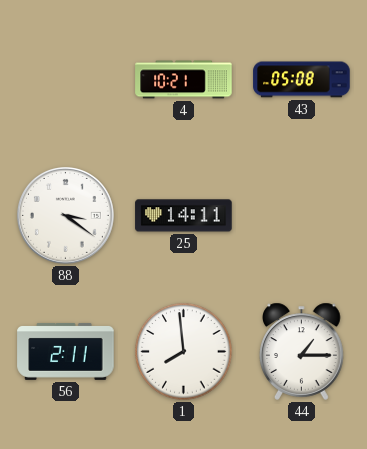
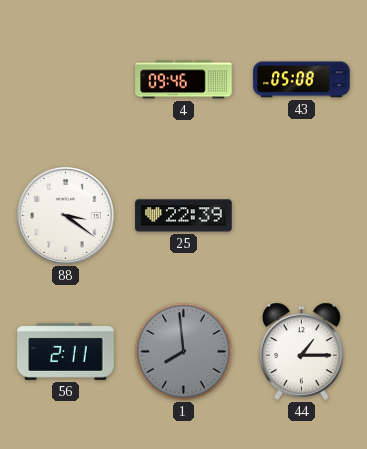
4: 10:21 -> 09:46
25: 14:11 -> 22:39
1 dial: white -> grey
